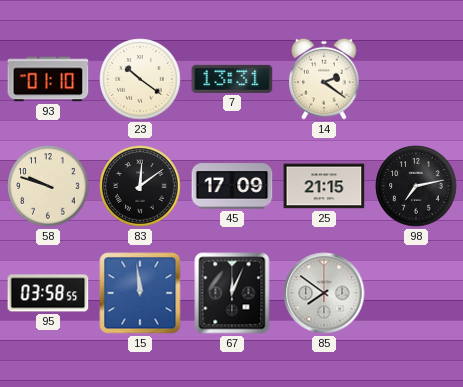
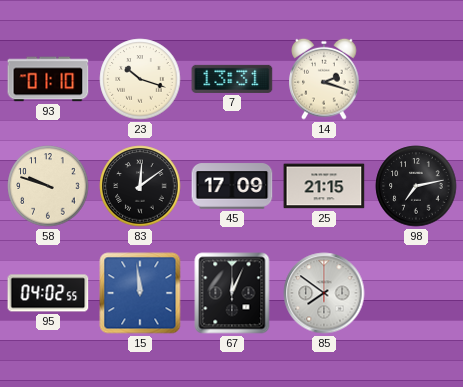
23: 10:21 -> 10:18
14: 2:21 -> 2:18
95: 03:58 -> 04:02
